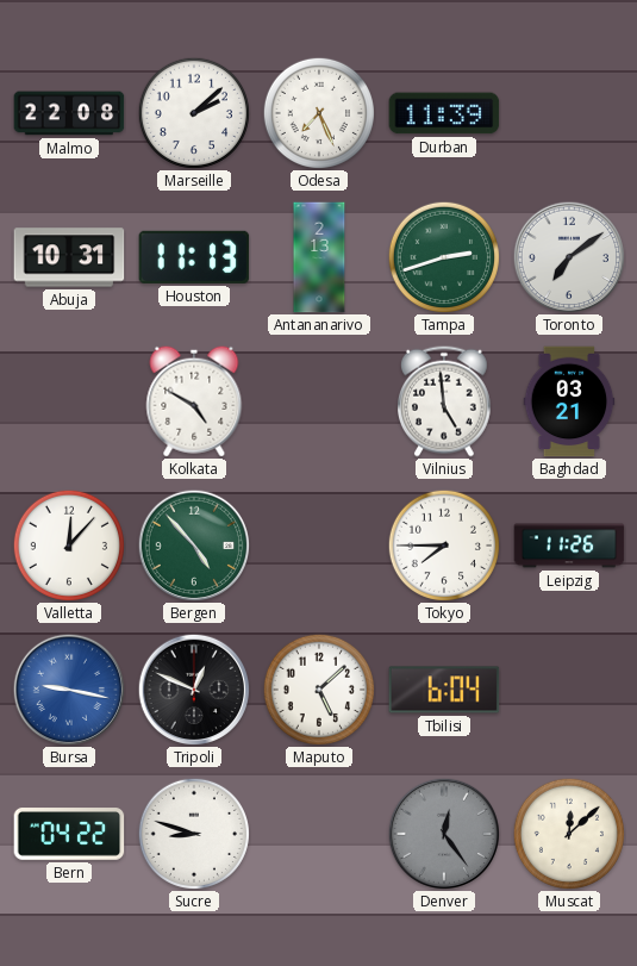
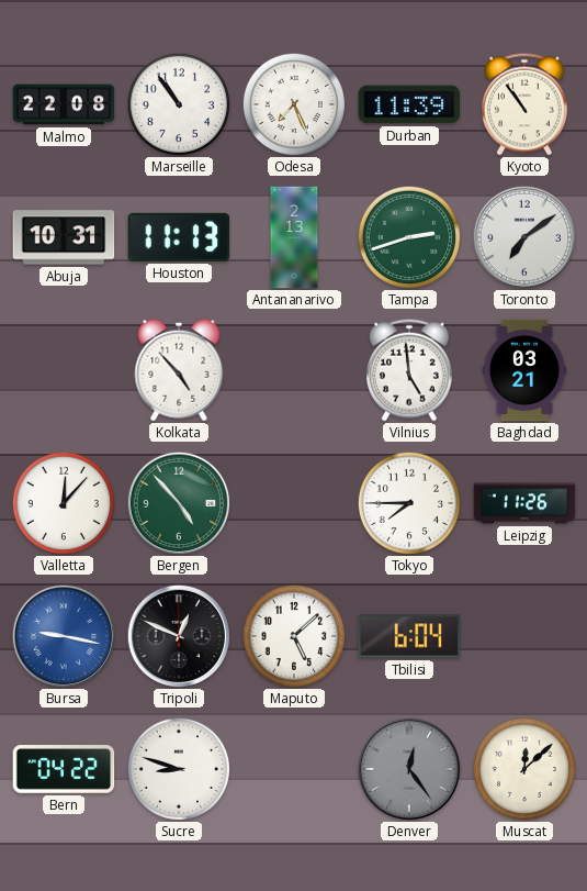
Marseille: 2:08 -> 10:54
Kyoto: none -> 10:54
Kolkata: 4:50 -> 4:53
